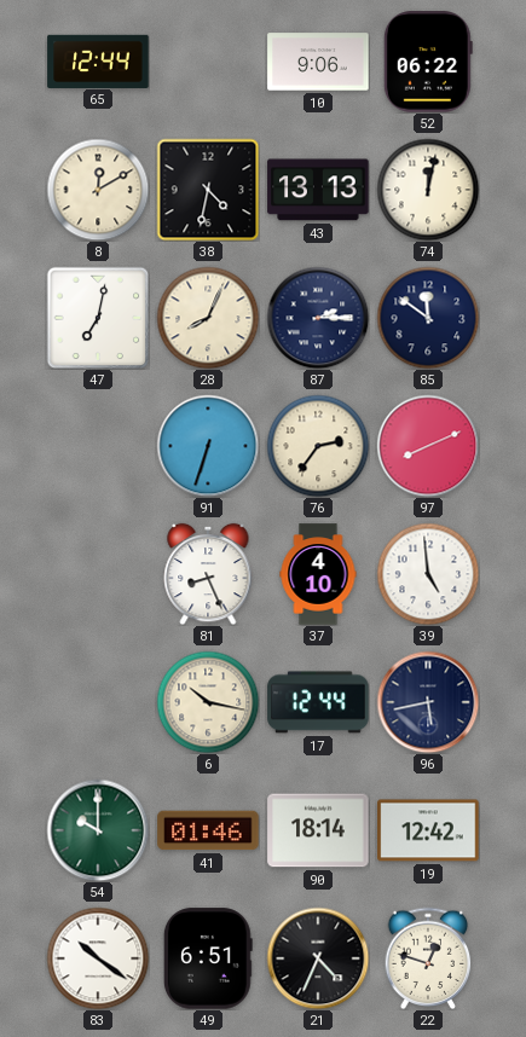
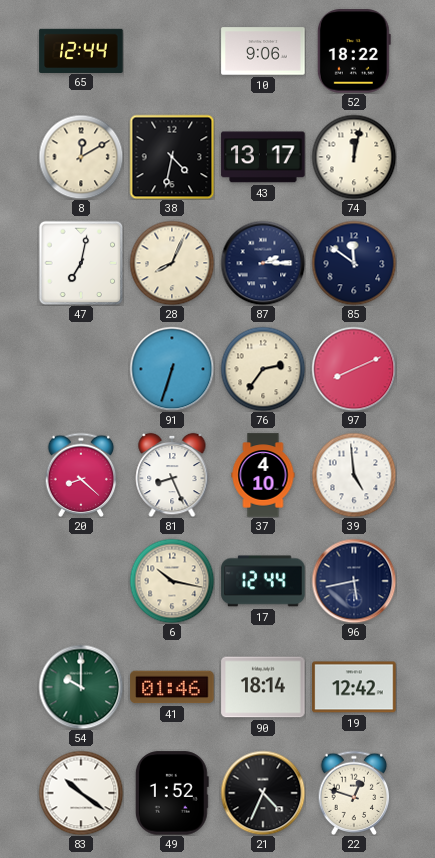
52: 06:22 -> 18:22
43: 13:13 -> 13:17
20: none -> 8:22
49: 6:51 -> 1:52
